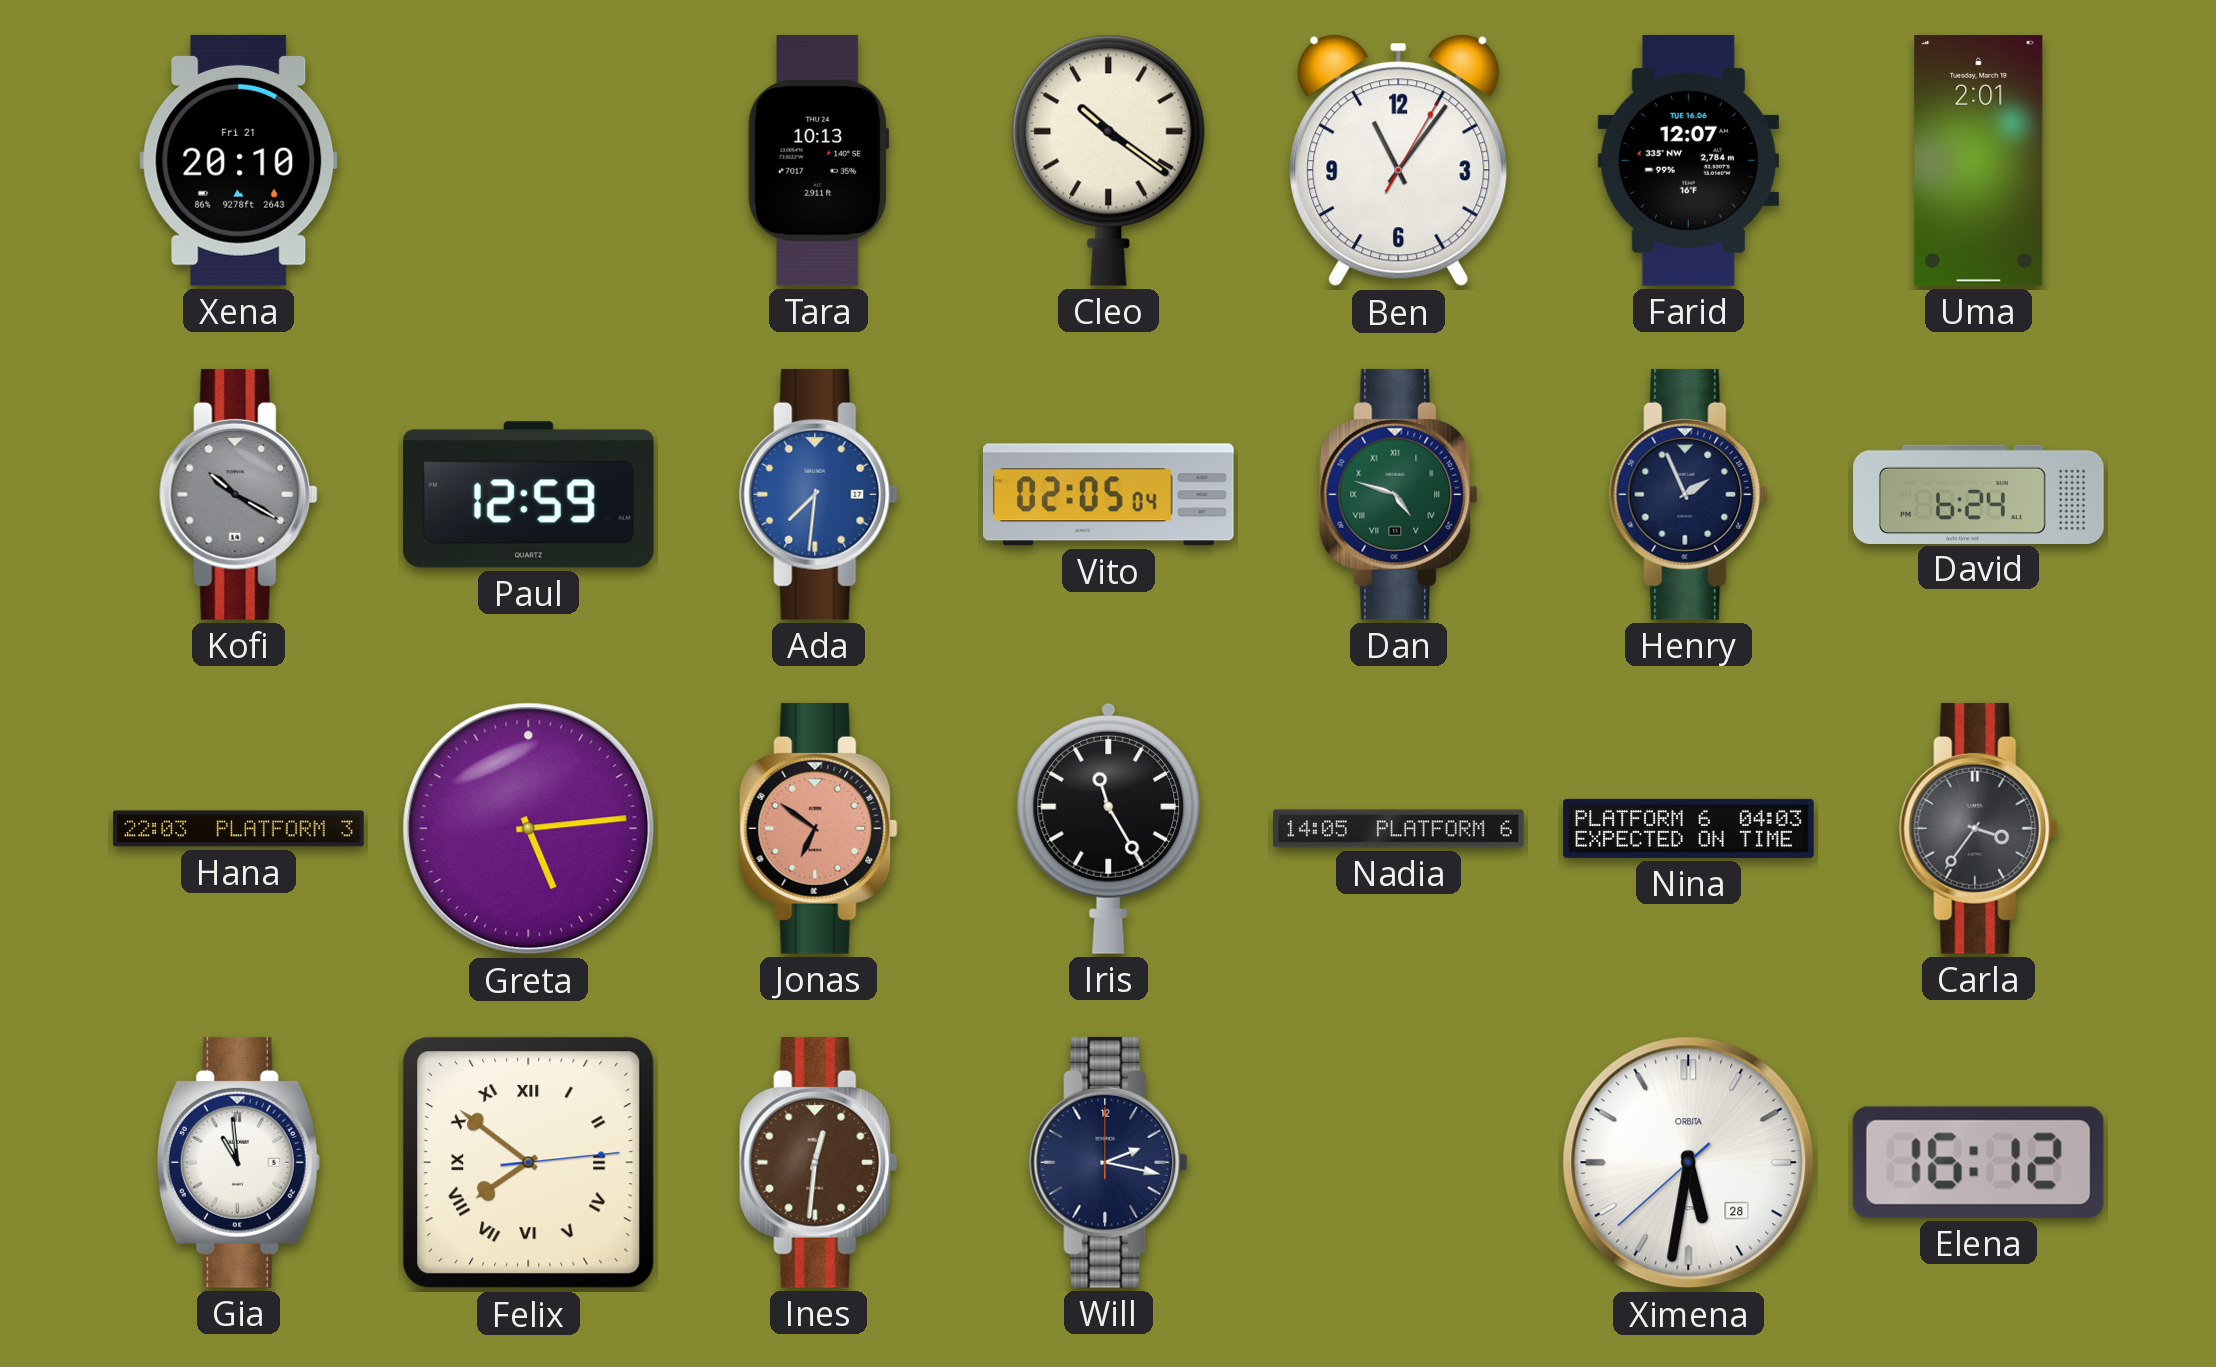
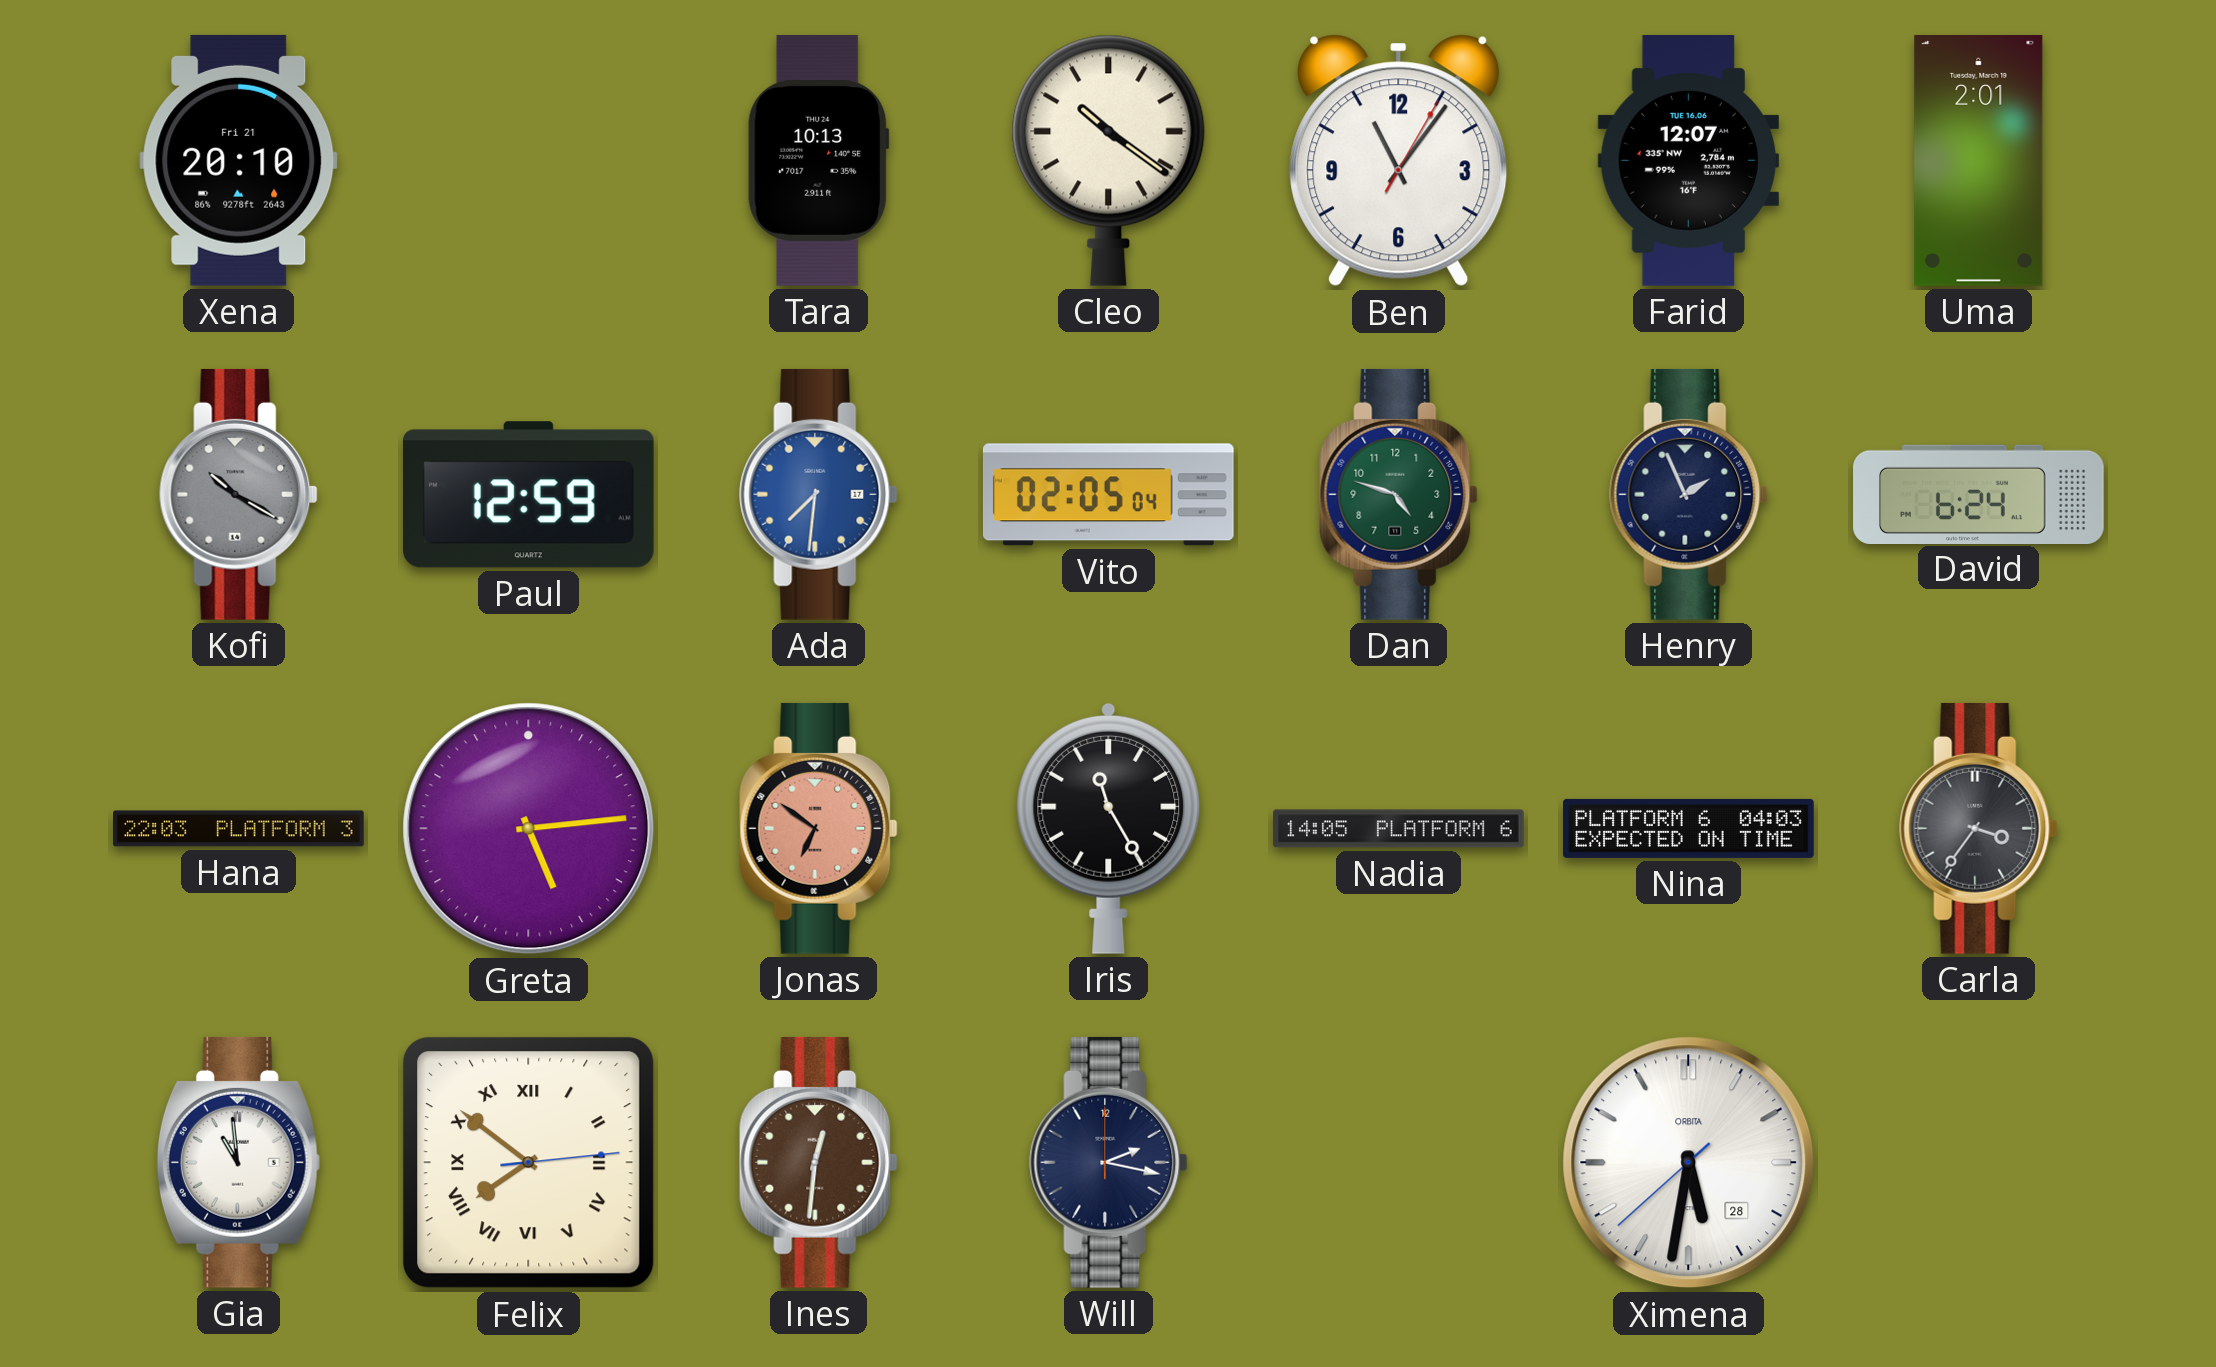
Dan numerals: Roman -> Arabic
Elena: 16:12 -> none
